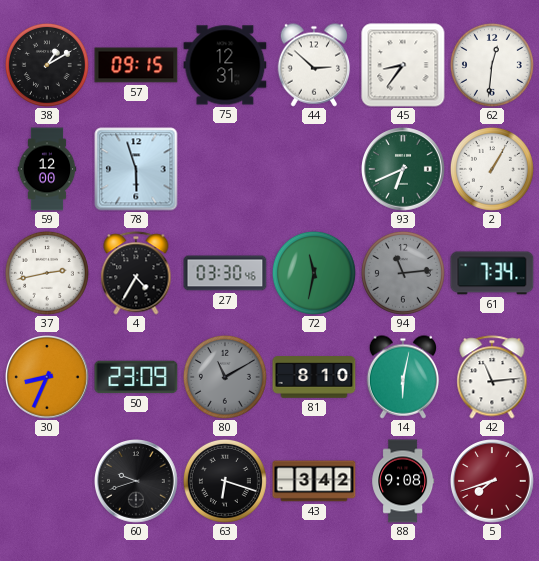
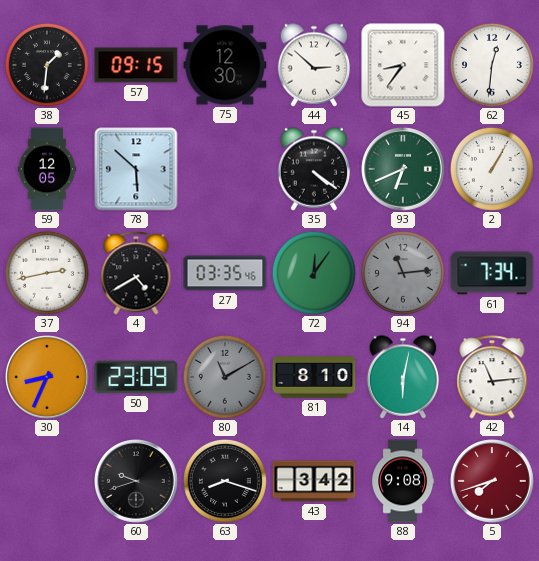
38: 1:10 -> 1:31
75: 12:31 -> 12:30
59: 12:00 -> 12:05
78: 5:57 -> 5:52
35: none -> 4:21
4: 4:35 -> 4:40
27: 03:30 -> 03:35
72: 11:32 -> 12:06
63: 6:18 -> 8:18
